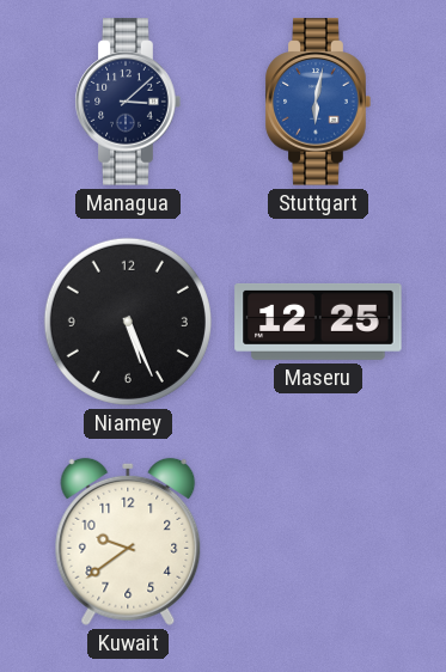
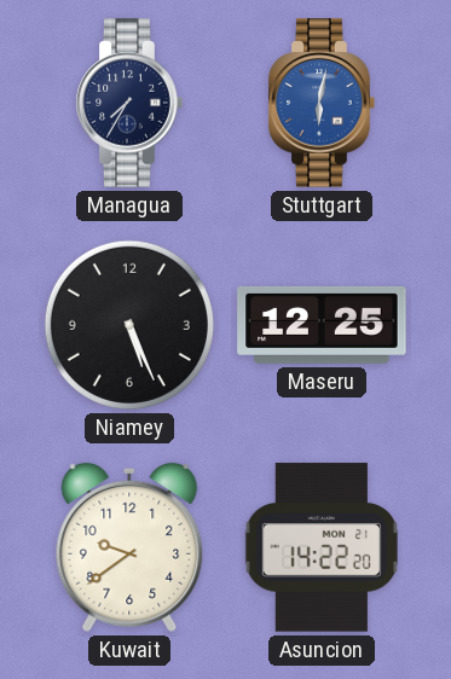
Managua: 3:08 -> 7:35
Asuncion: none -> 14:22
